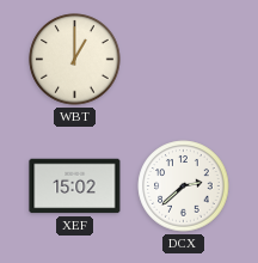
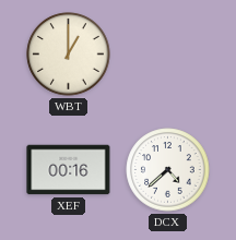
XEF: 15:02 -> 00:16
DCX: 2:38 -> 4:38
